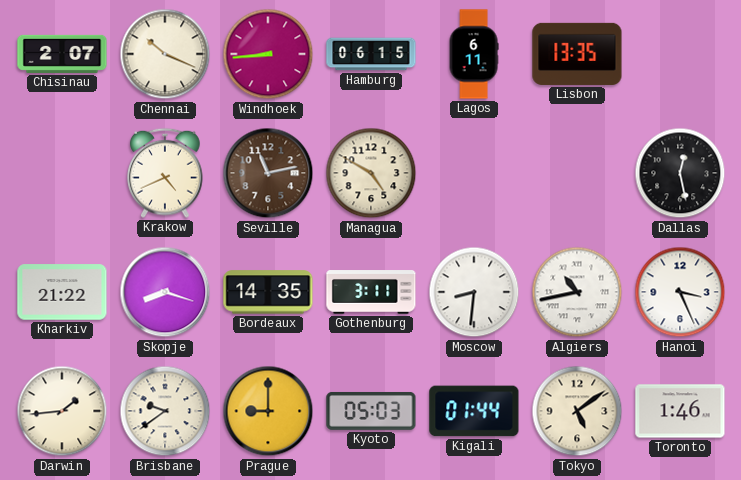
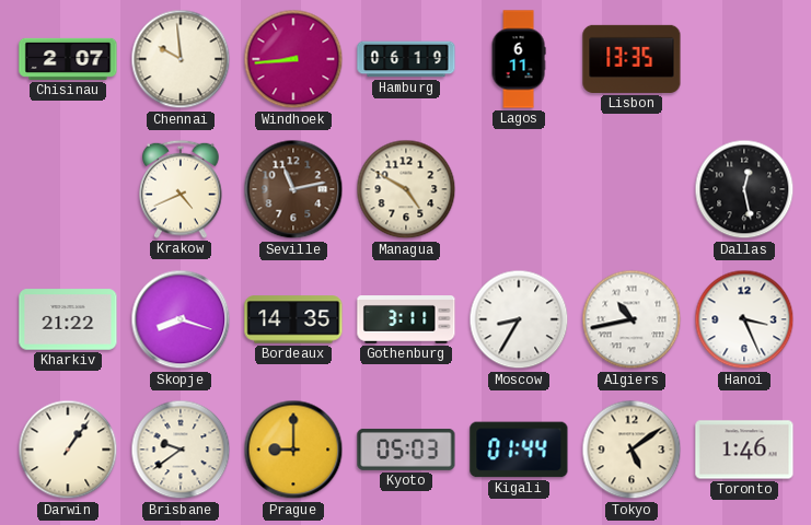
Chennai: 10:19 -> 9:59
Hamburg: 06:15 -> 06:19
Moscow: 8:31 -> 8:35
Darwin: 1:44 -> 1:06
